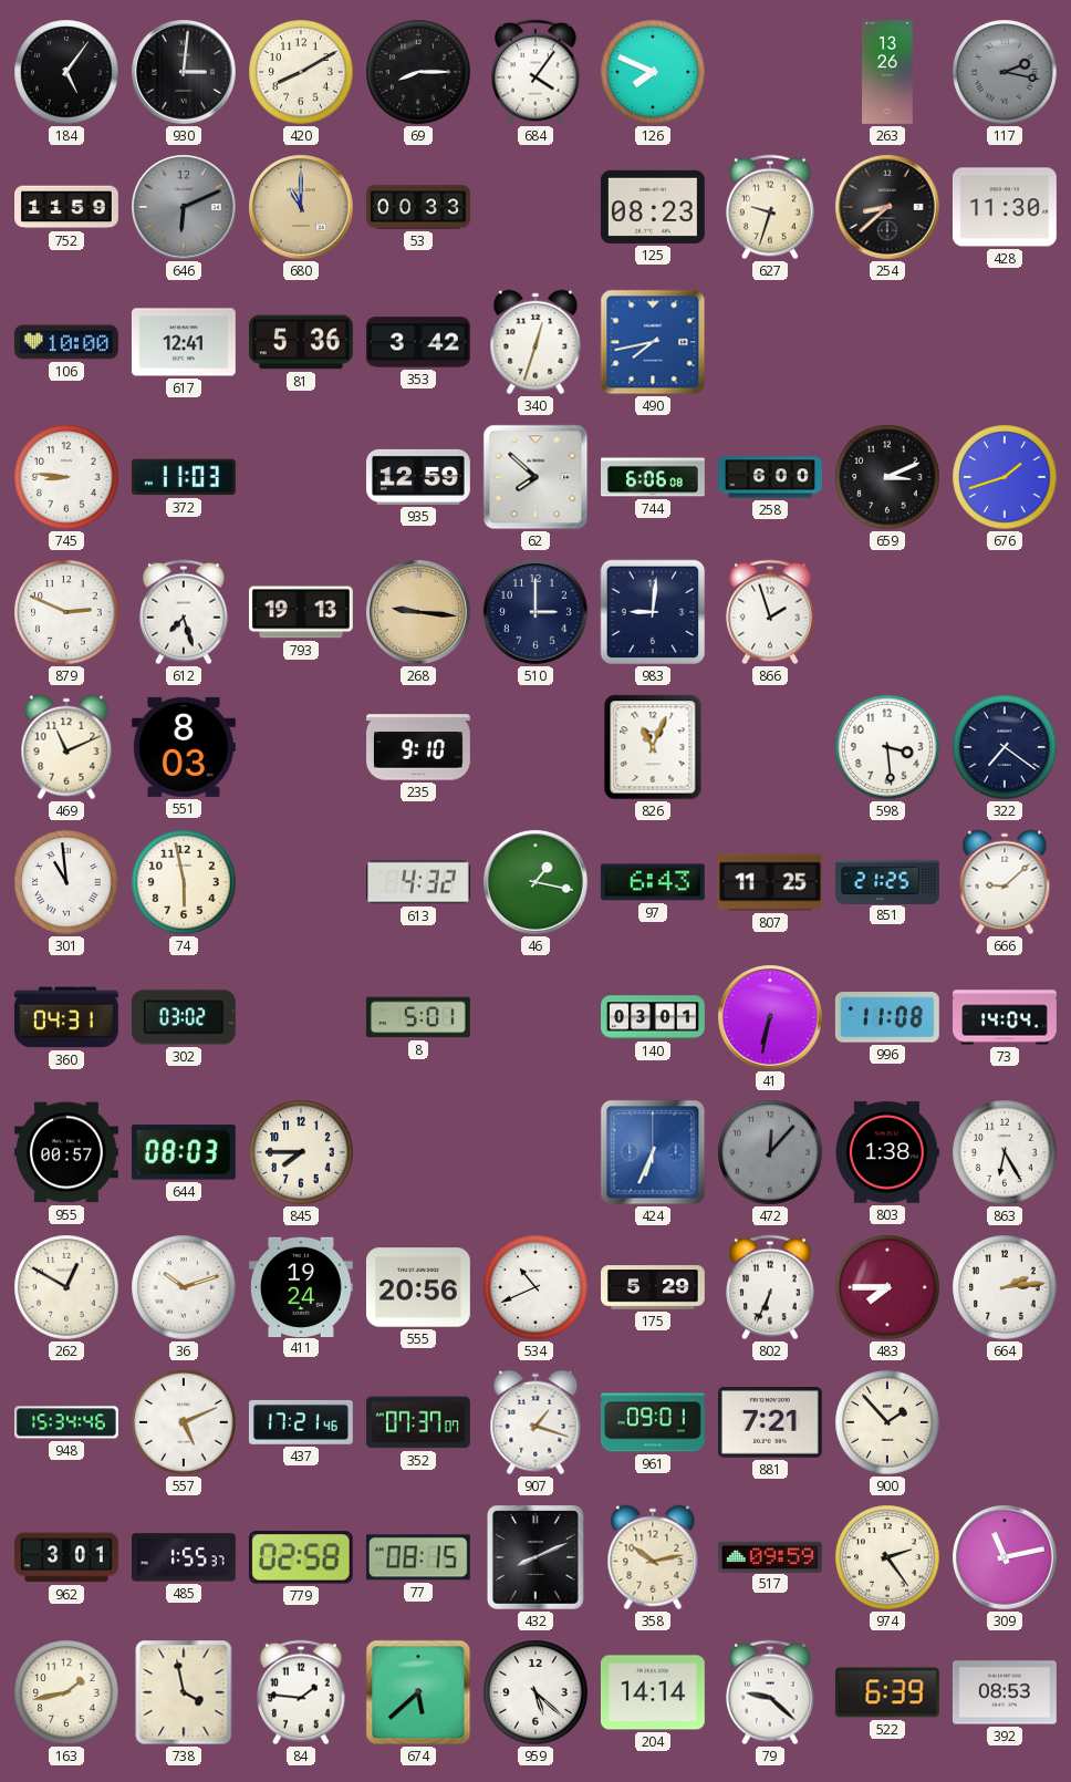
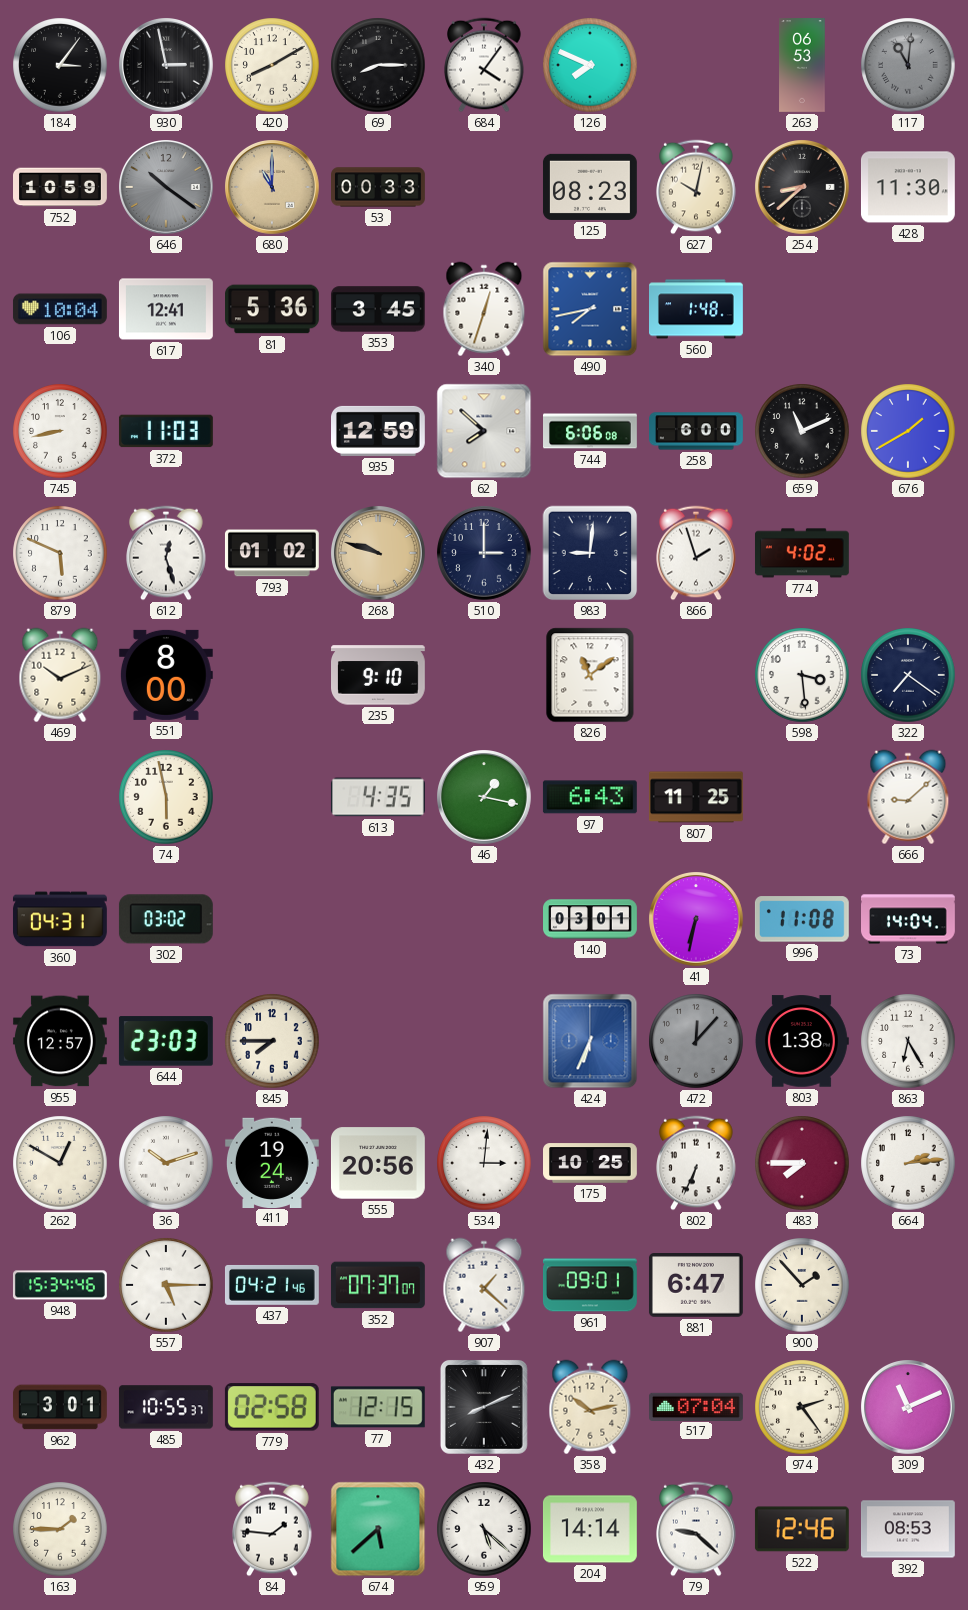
184: 5:06 -> 3:06
930: 3:01 -> 2:58
263: 13:26 -> 06:53
117: 2:17 -> 11:01
752: 11:59 -> 10:59
646: 6:11 -> 10:21
627: 9:33 -> 10:02
106: 10:00 -> 10:04
353: 3:42 -> 3:45
560: none -> 1:48
745: 8:46 -> 8:43
659: 3:11 -> 11:11
676: 1:42 -> 1:40
879: 2:49 -> 5:49
612: 7:27 -> 12:27
793: 19:13 -> 01:02
268: 9:16 -> 9:48
774: none -> 4:02
469: 11:11 -> 10:11
551: 8:03 -> 8:00
826: 11:04 -> 11:09
301: 10:59 -> none
613: 4:32 -> 4:35
851: 21:25 -> none
8: 5:01 -> none
955: 00:57 -> 12:57
644: 08:03 -> 23:03
534: 10:41 -> 3:01
175: 5:29 -> 10:25
557: 5:11 -> 5:15
437: 17:21 -> 04:21
907: 1:18 -> 1:22
881: 7:21 -> 6:47
485: 1:55 -> 10:55
77: 08:15 -> 12:15
517: 09:59 -> 07:04
309: 11:13 -> 11:11
163: 1:43 -> 1:45
738: 3:58 -> none
522: 6:39 -> 12:46
